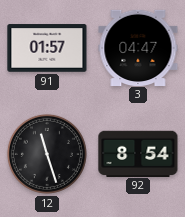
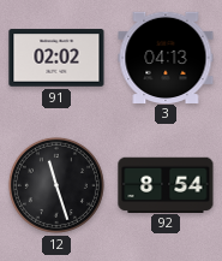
91: 01:57 -> 02:02
3: 04:47 -> 04:13
